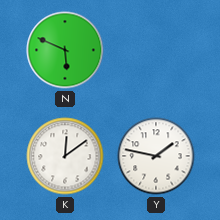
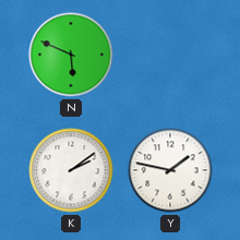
K: 12:09 -> 2:09
